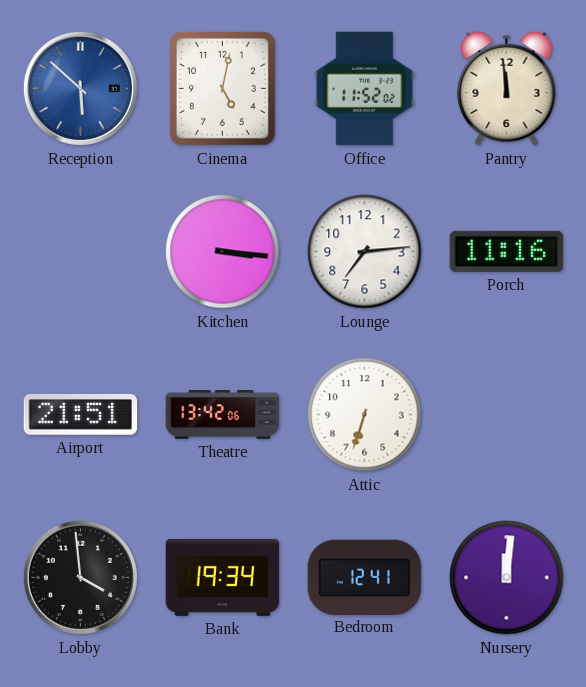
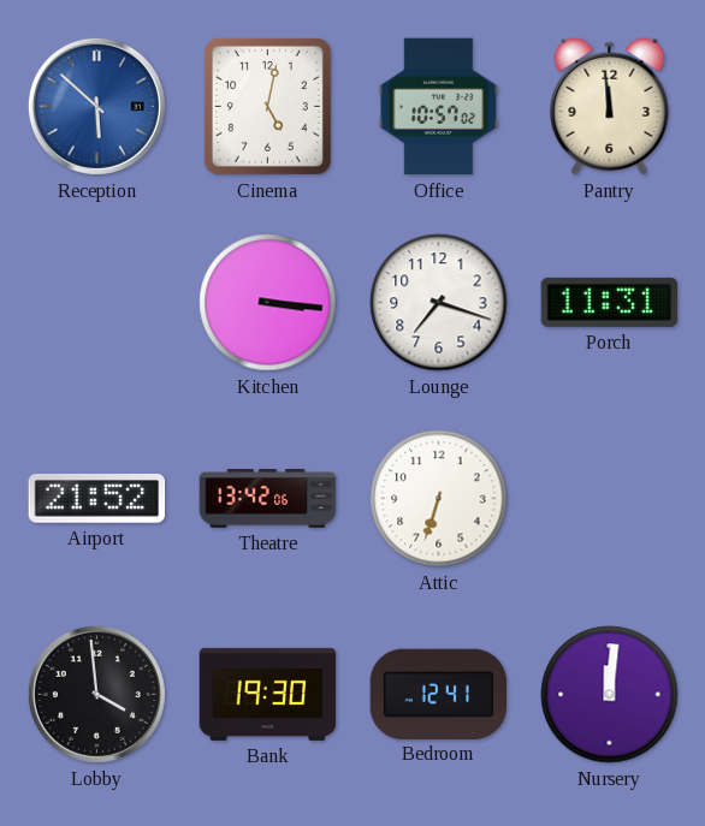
Office: 11:52 -> 10:57
Lounge: 7:14 -> 7:18
Porch: 11:16 -> 11:31
Airport: 21:51 -> 21:52
Bank: 19:34 -> 19:30
